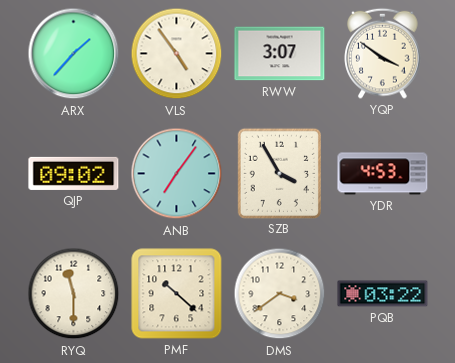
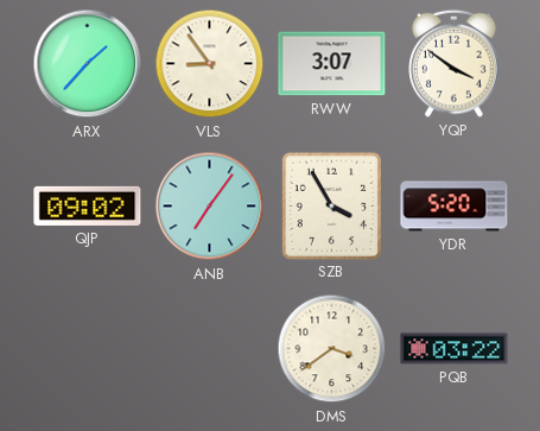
VLS: 4:54 -> 8:54
YDR: 4:53 -> 5:20
RYQ: 11:30 -> none
PMF: 10:22 -> none
